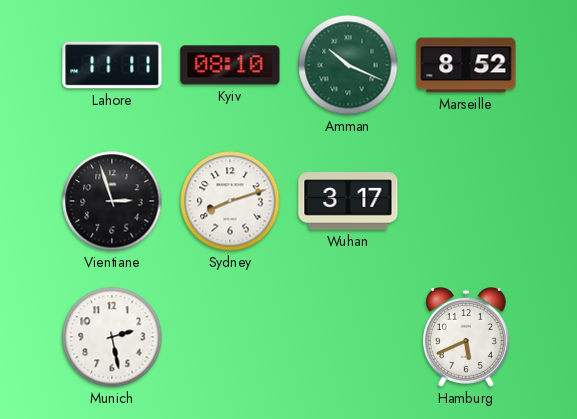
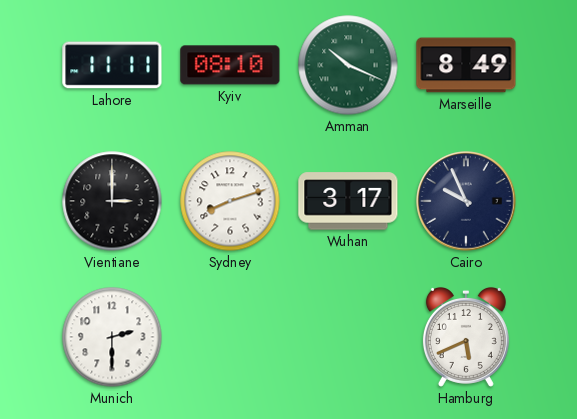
Marseille: 8:52 -> 8:49
Vientiane: 2:57 -> 3:00
Cairo: none -> 9:56
Munich: 2:28 -> 2:30
